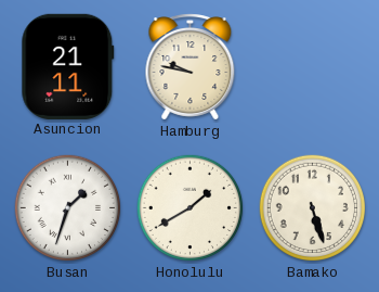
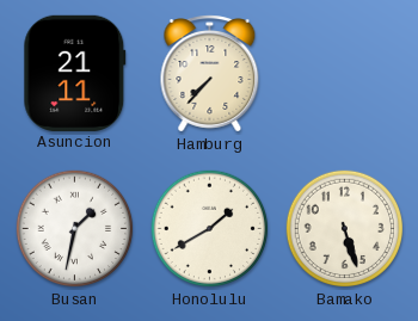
Hamburg: 9:47 -> 7:37
Busan: 1:33 -> 1:32
